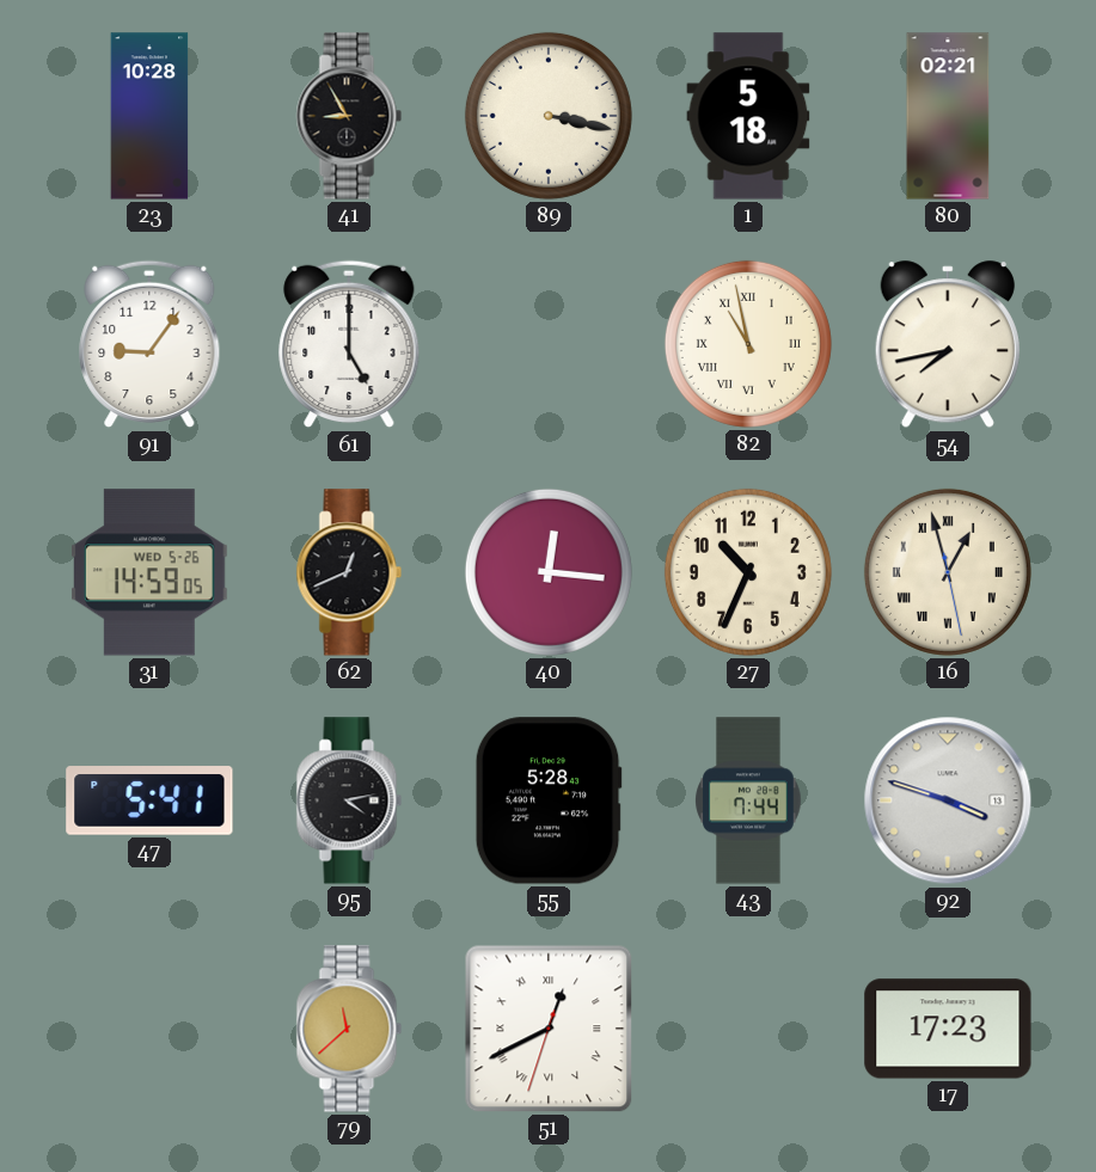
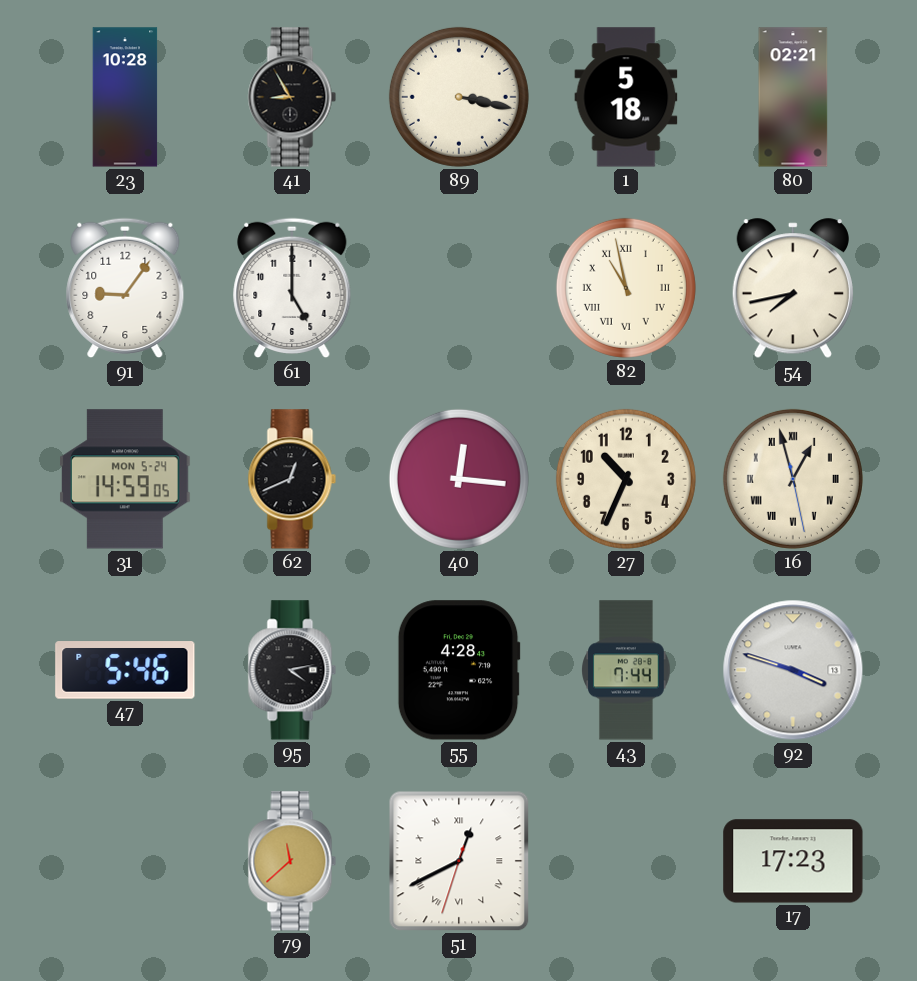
31 date: WED 5-26 -> MON 5-24
47: 5:41 -> 5:46
55: 5:28 -> 4:28
